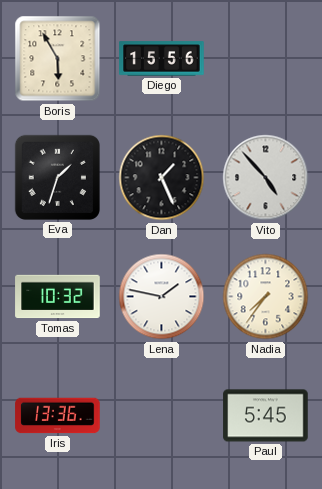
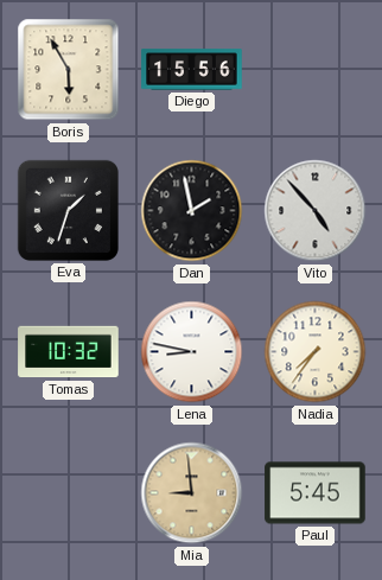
Dan: 1:26 -> 1:58
Lena: 1:47 -> 8:47
Iris: 13:36 -> none
Mia: none -> 8:59
